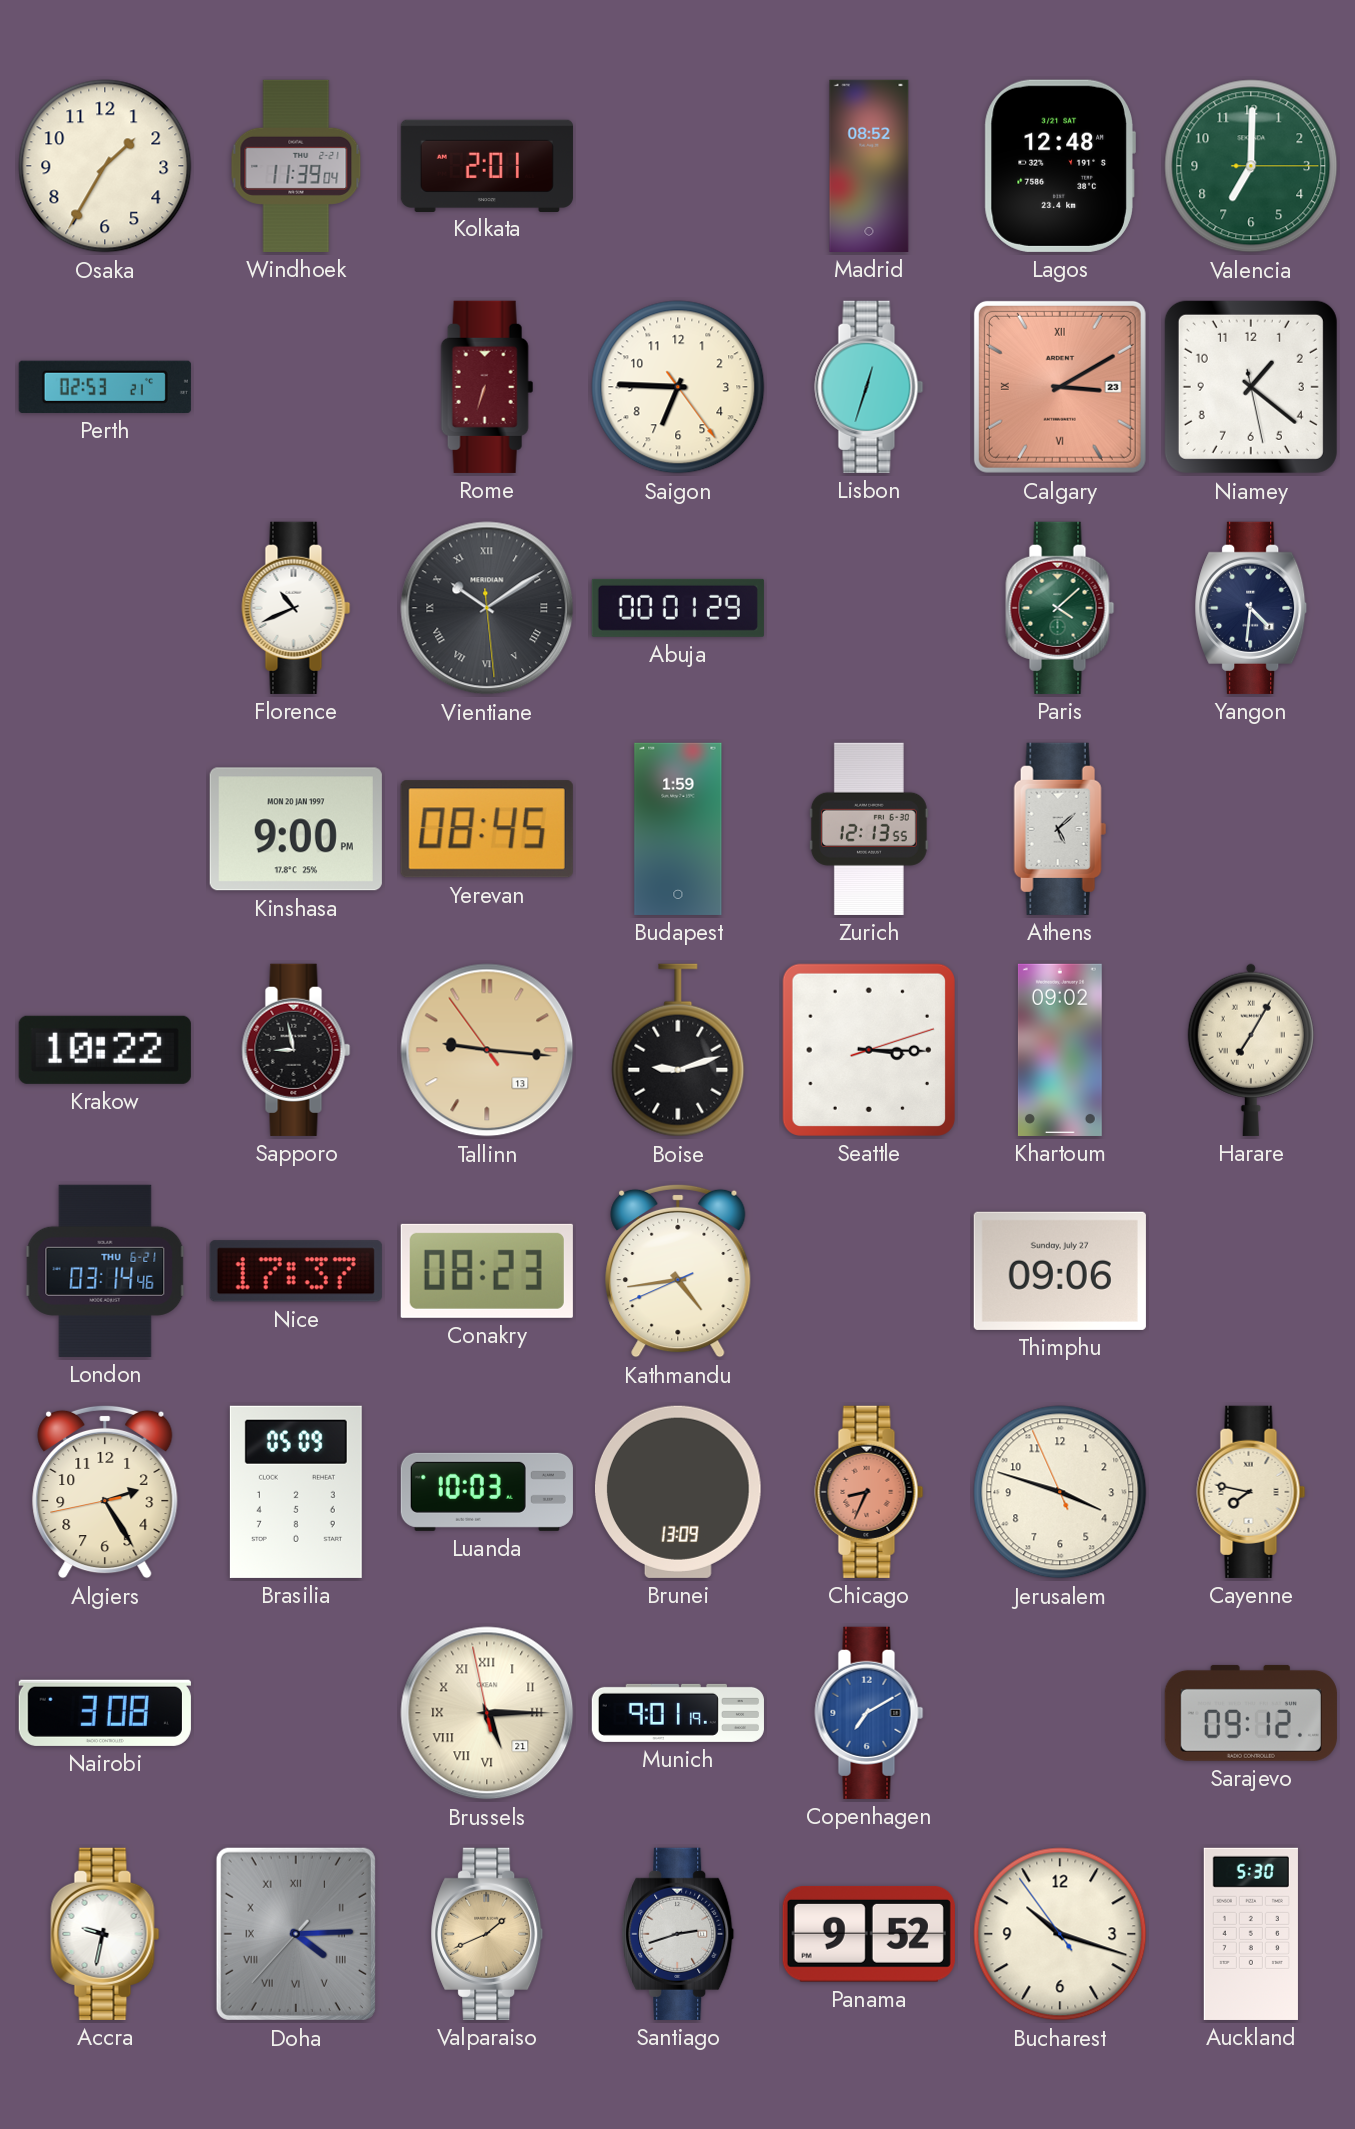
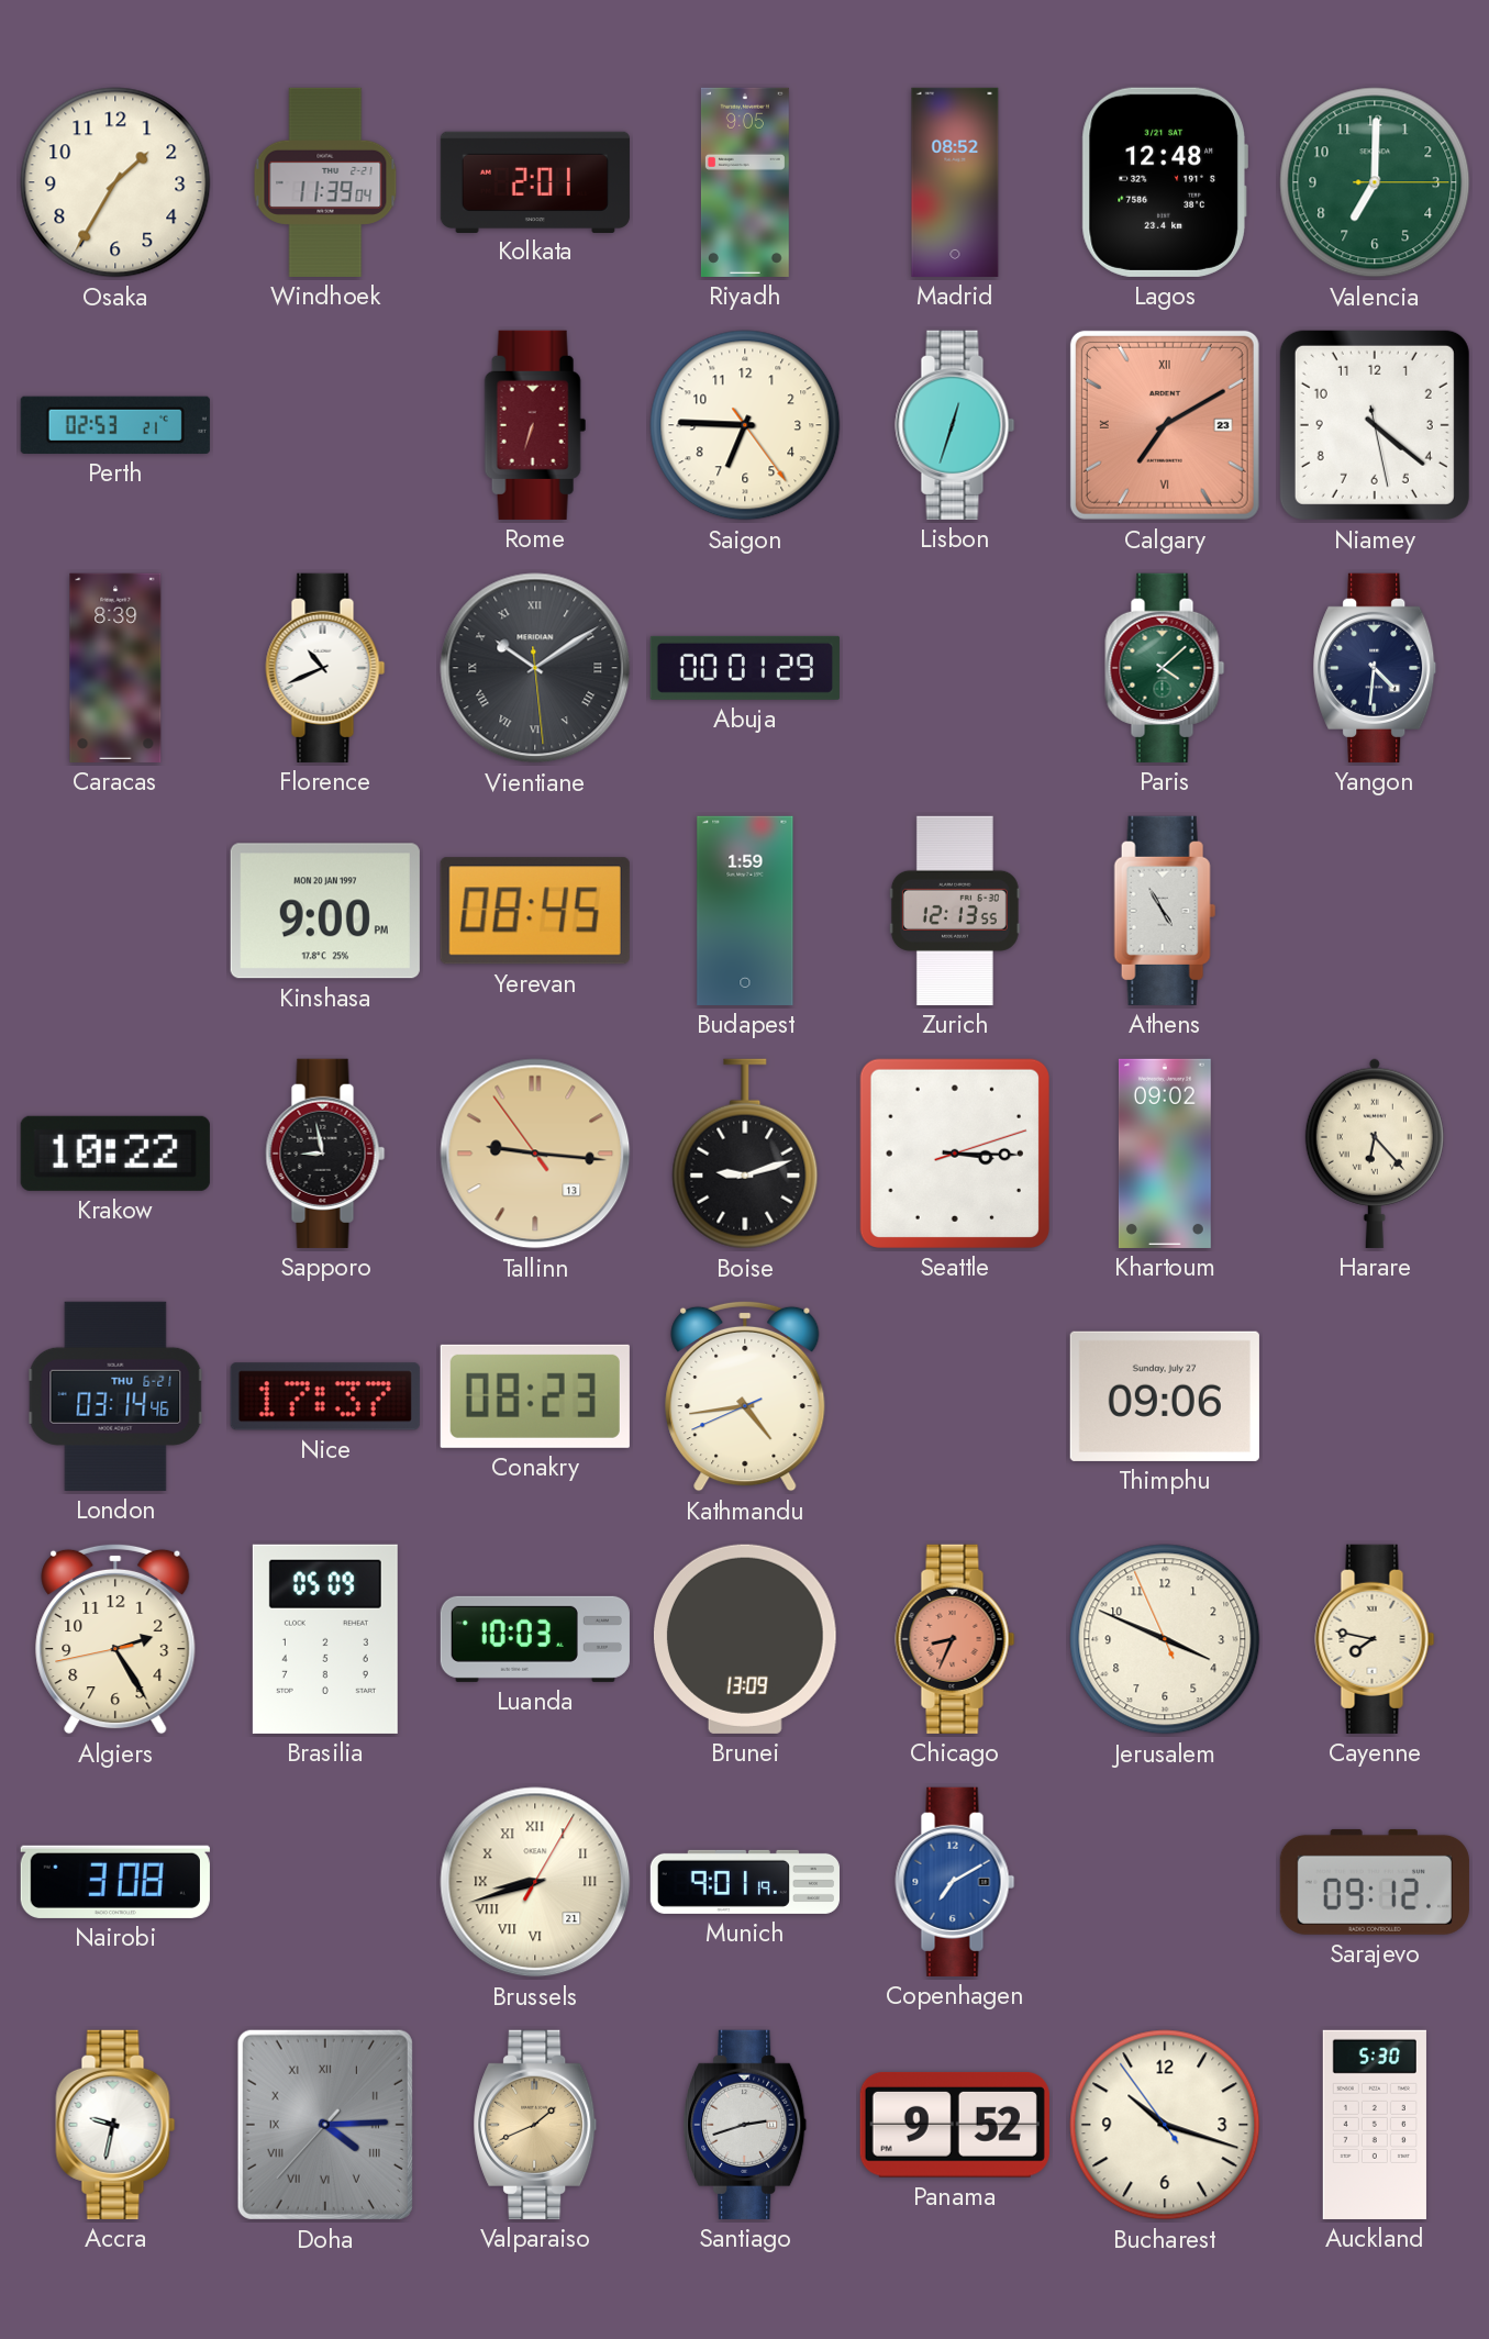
Riyadh: none -> 9:05
Calgary: 3:10 -> 7:10
Niamey: 1:21 -> 4:21
Caracas: none -> 8:39
Athens: 5:08 -> 4:55
Harare: 7:05 -> 6:23
Jerusalem: 3:47 -> 3:48
Brussels: 5:14 -> 8:42
